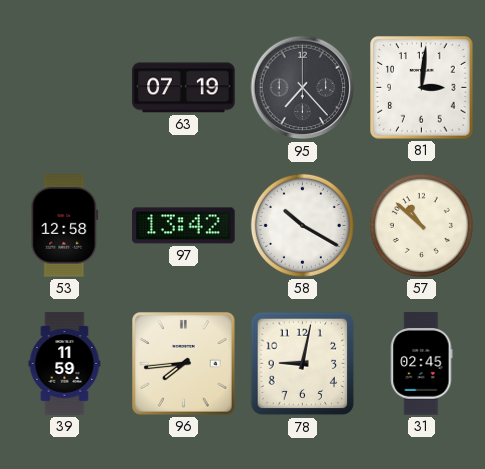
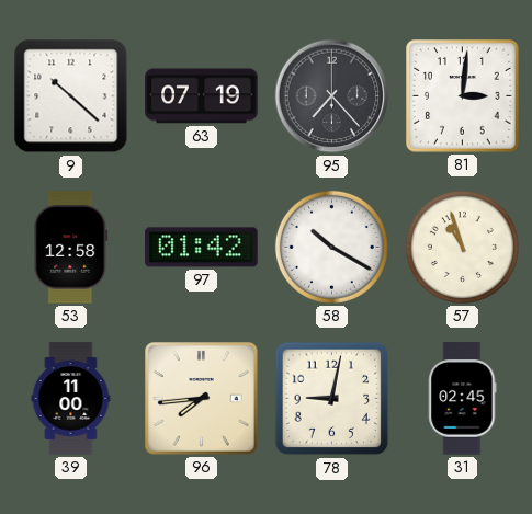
9: none -> 10:22
97: 13:42 -> 01:42
57: 10:52 -> 10:57
39: 11:59 -> 11:00
